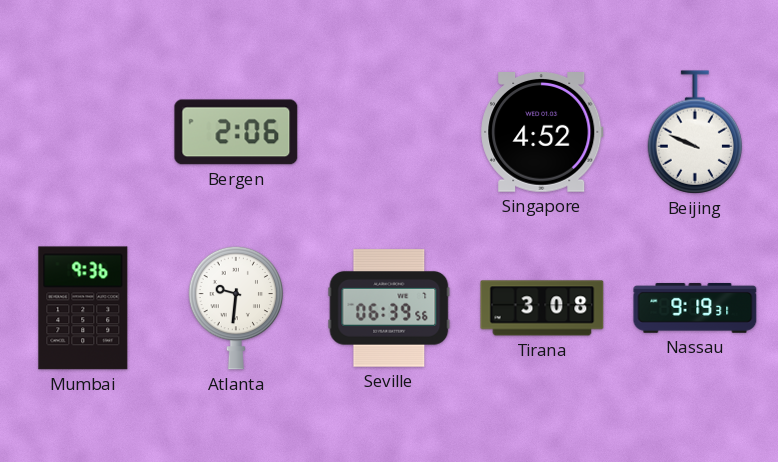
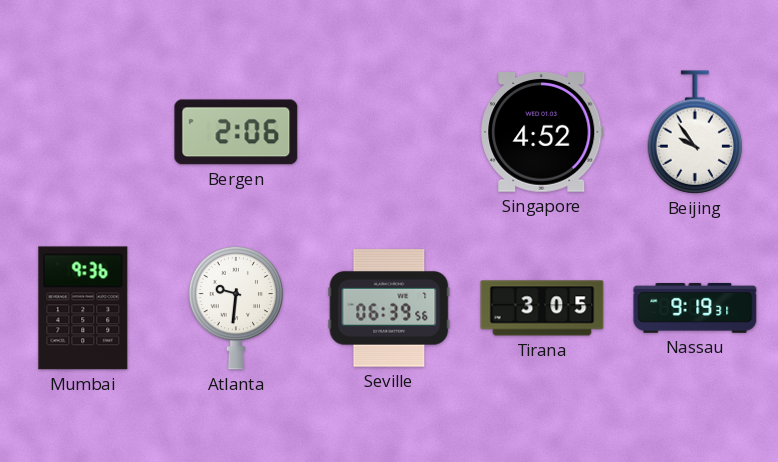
Beijing: 9:49 -> 9:54
Tirana: 3:08 -> 3:05
